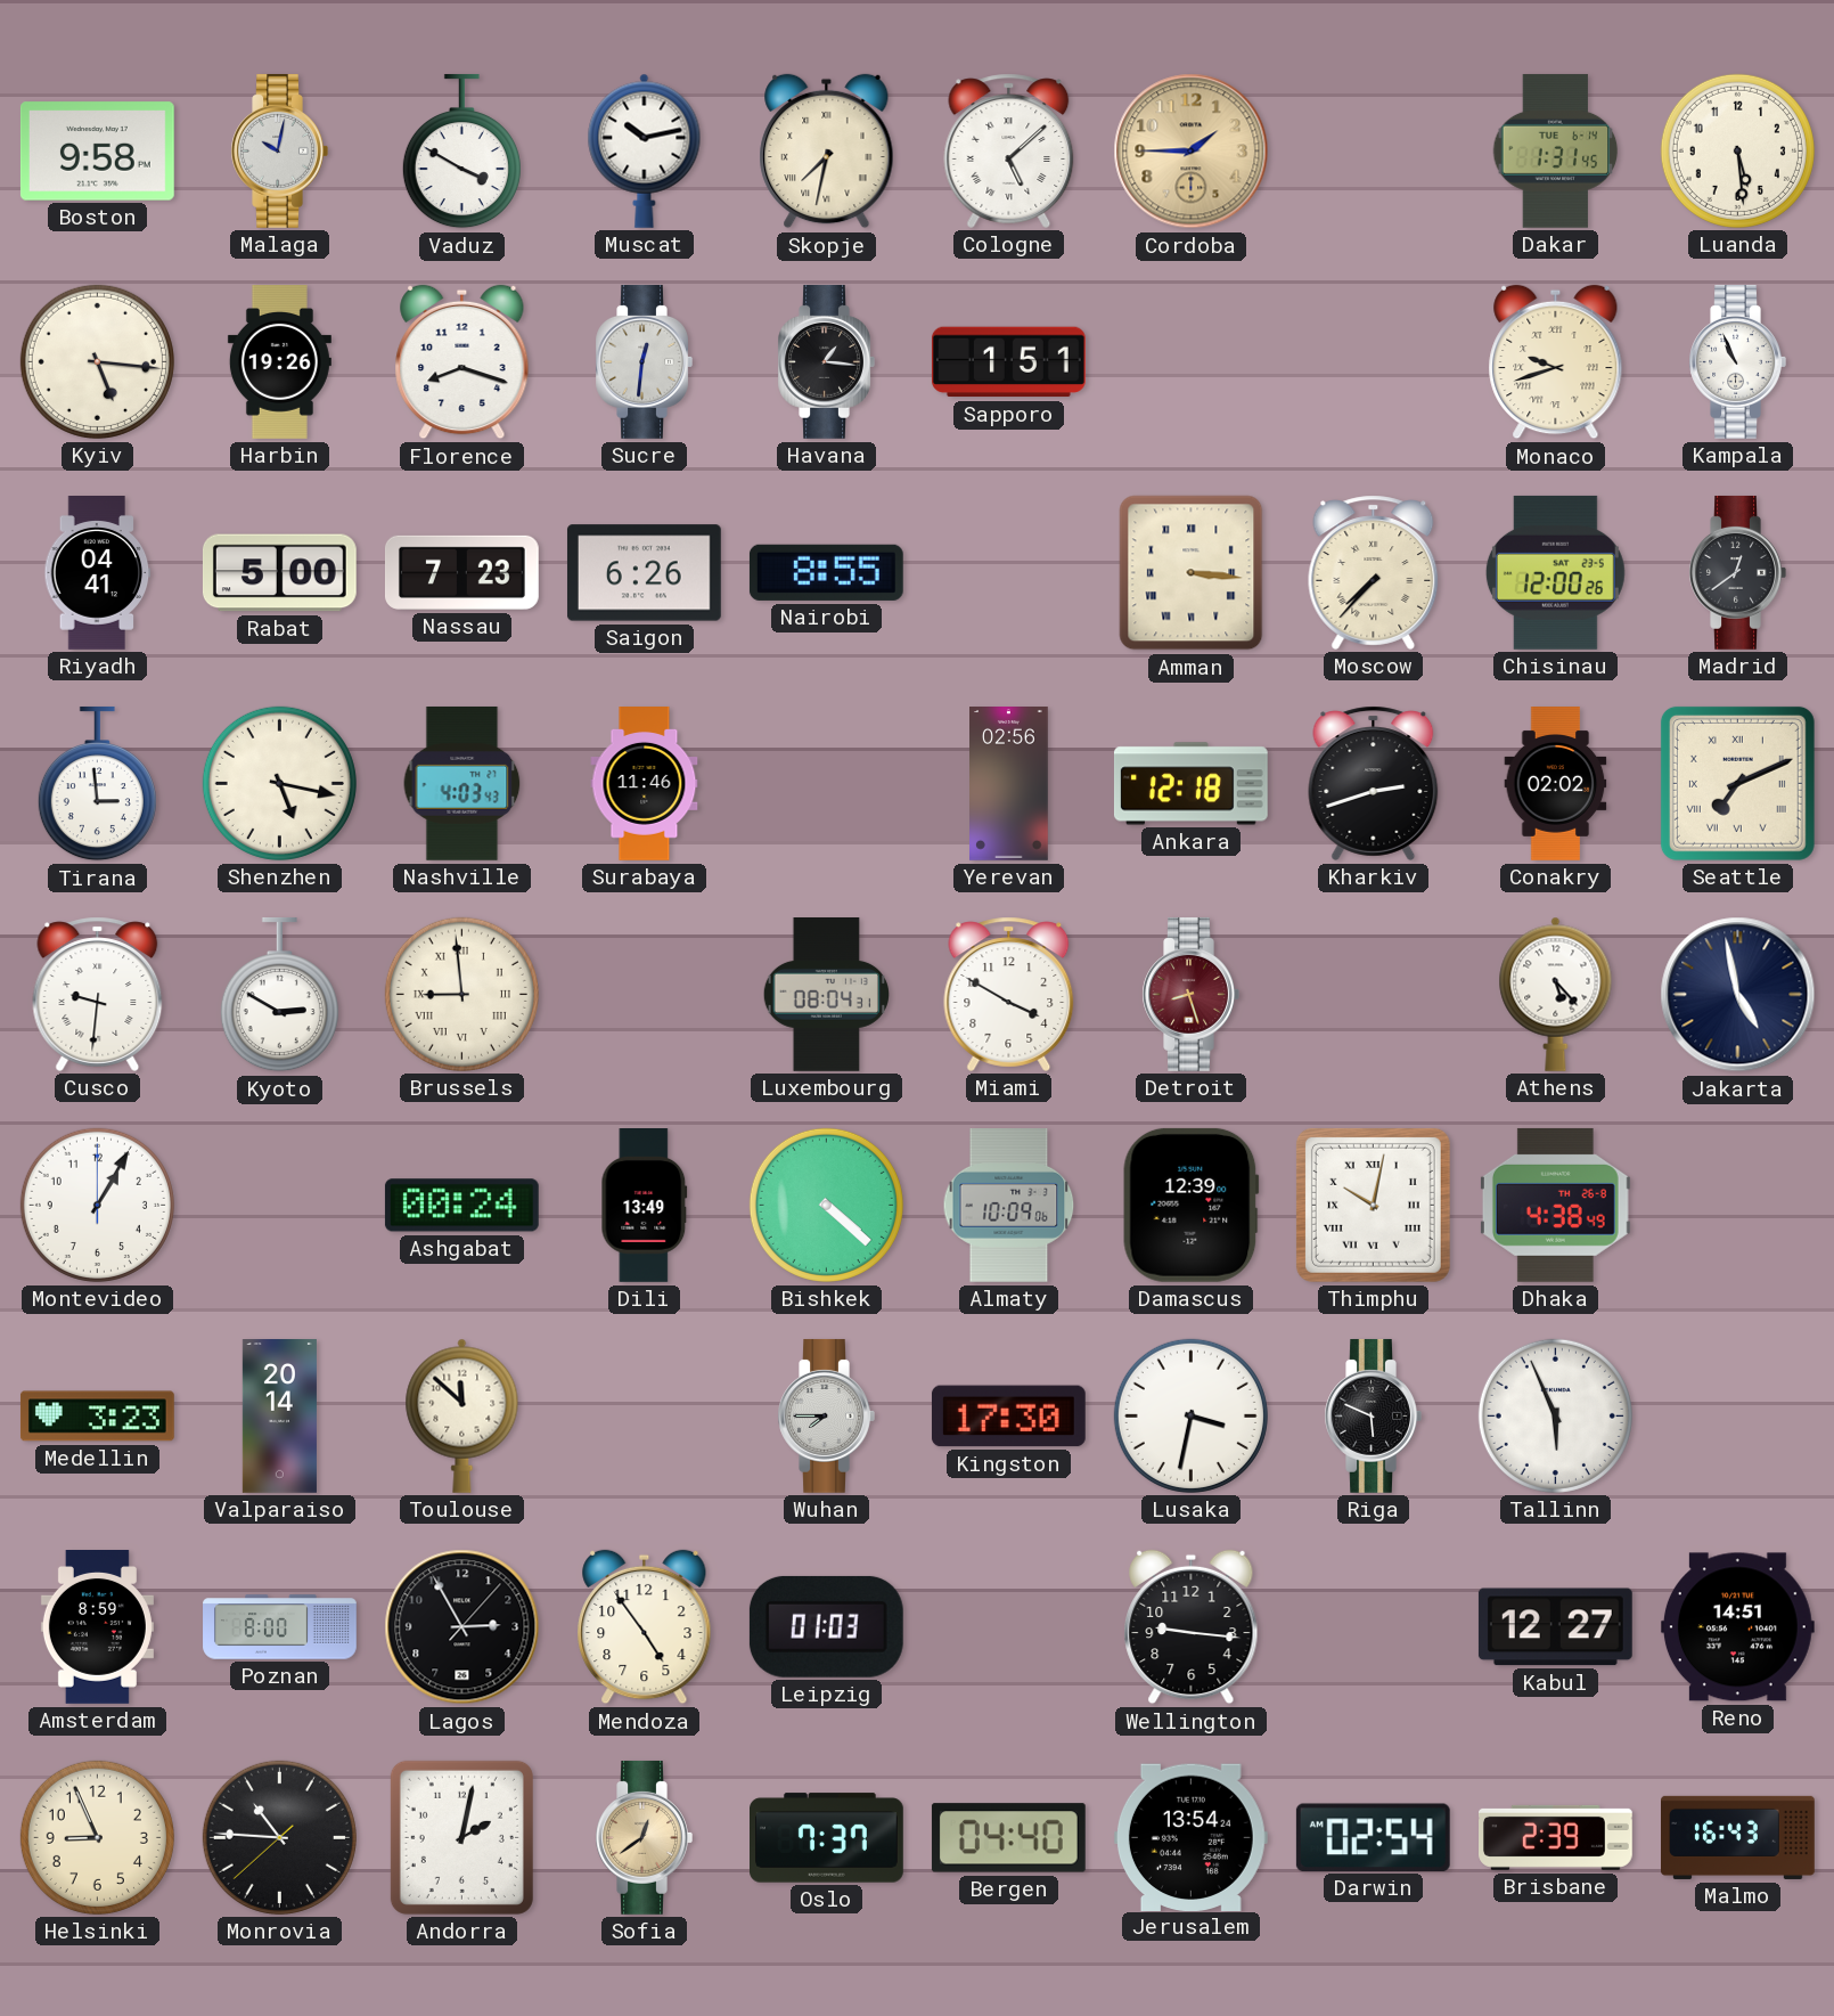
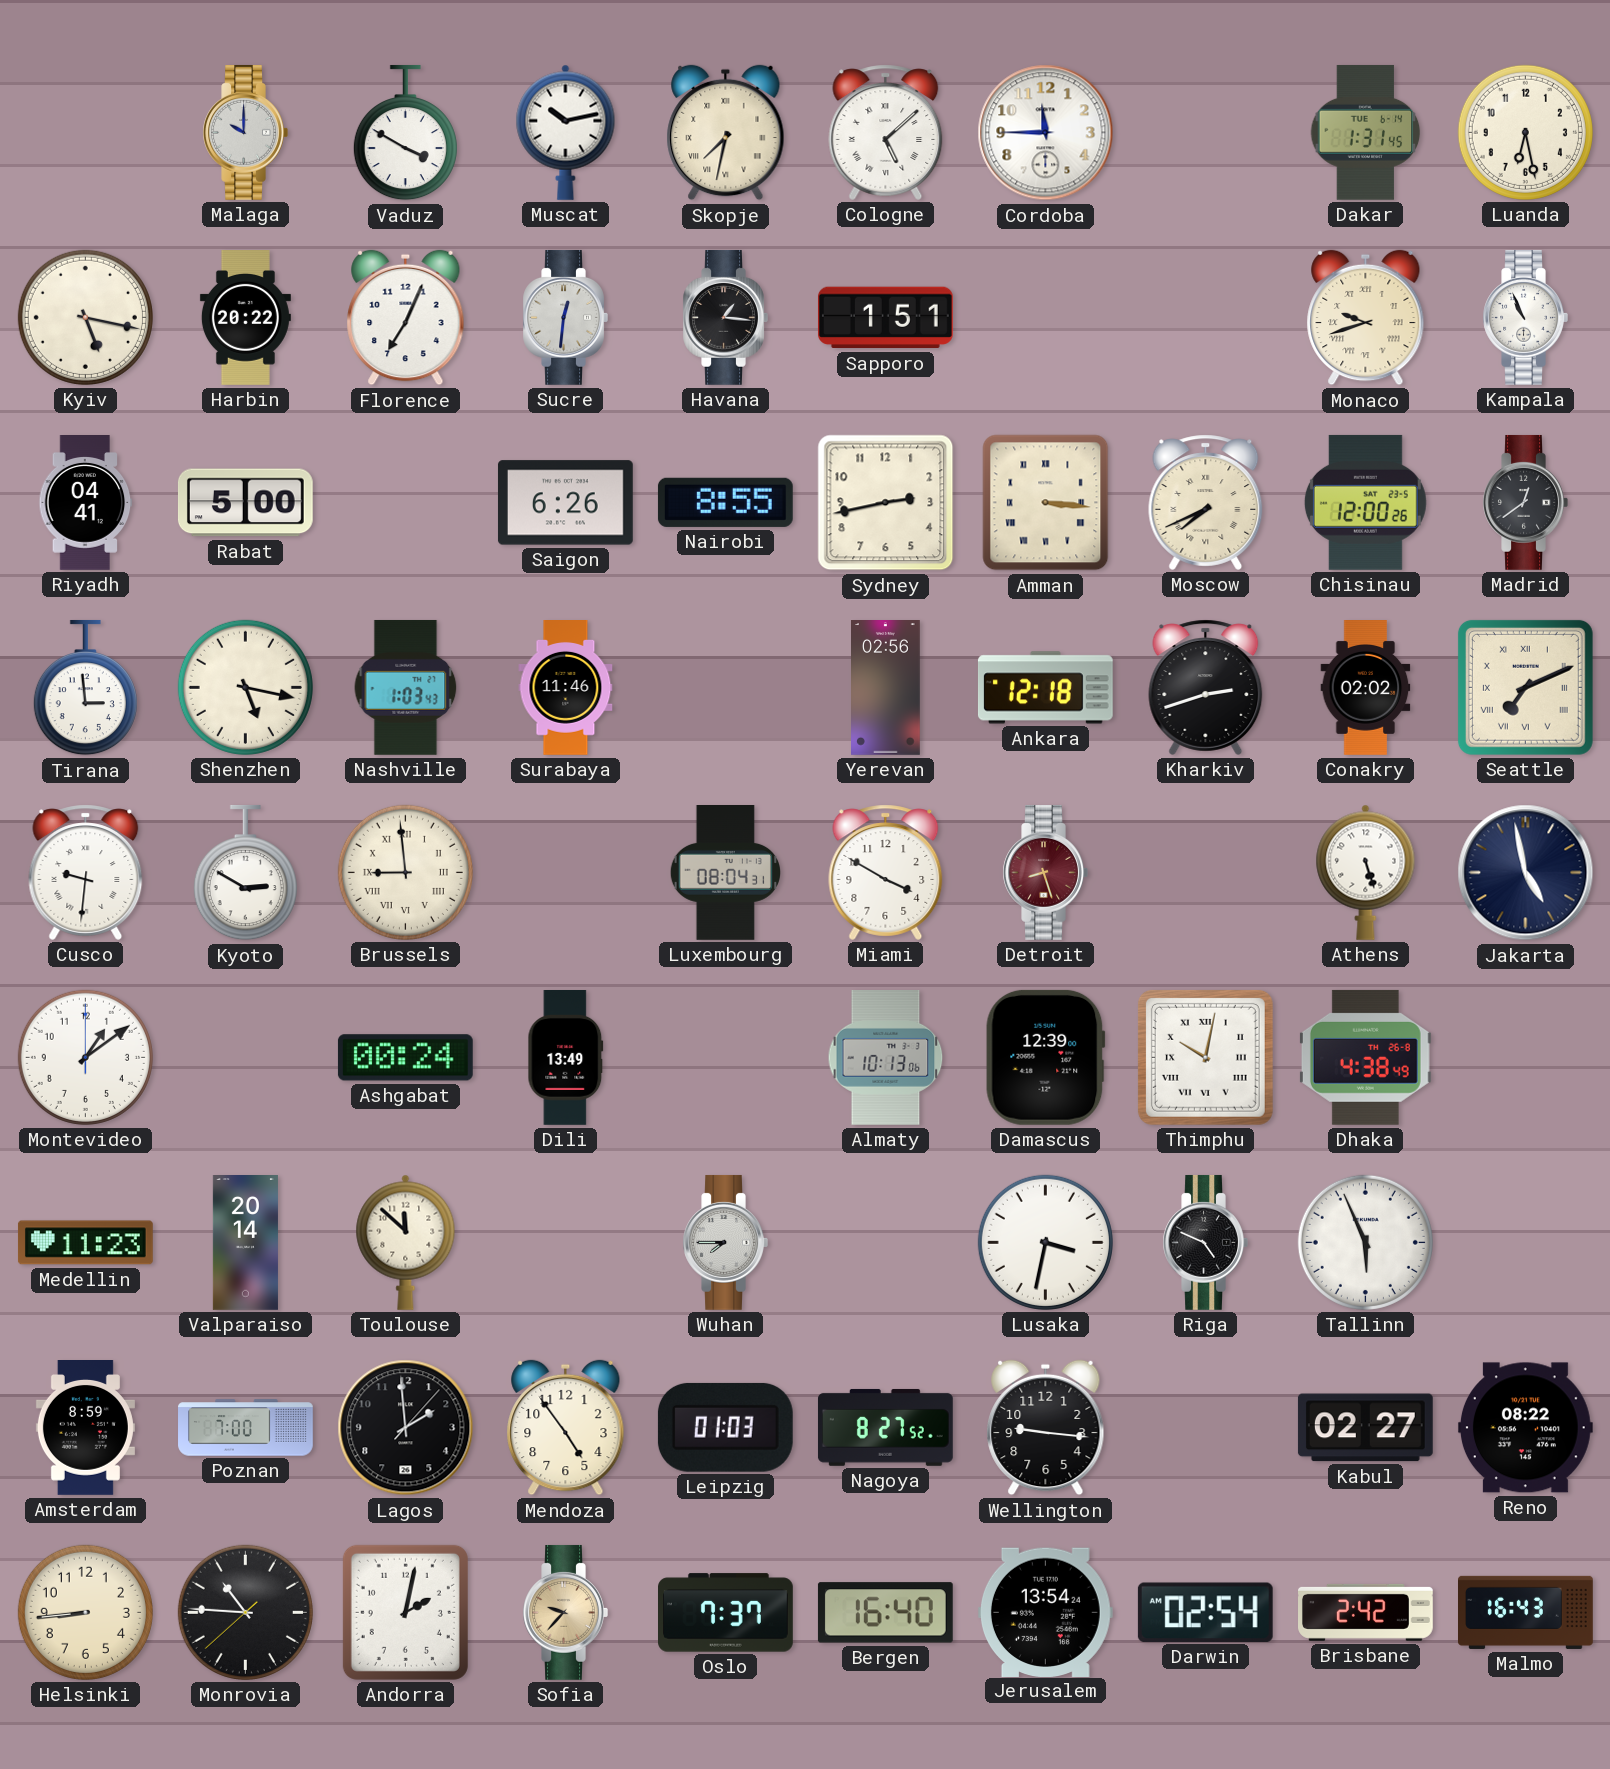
Boston: 9:58 -> none
Malaga: 10:02 -> 10:00
Cordoba: 1:45 -> 11:45
Cordoba dial: champagne -> white
Luanda: 5:29 -> 6:28
Kyiv: 5:16 -> 5:17
Harbin: 19:26 -> 20:22
Florence: 8:18 -> 7:04
Nassau: 7:23 -> none
Sydney: none -> 2:43
Moscow: 7:37 -> 7:41
Nashville: 4:03 -> 1:03
Athens: 5:23 -> 5:27
Montevideo: 1:05 -> 1:09
Bishkek: 4:22 -> none
Almaty: 10:09 -> 10:13
Medellin: 3:23 -> 11:23
Kingston: 17:30 -> none
Riga: 5:49 -> 4:49
Poznan: 8:00 -> 7:00
Lagos: 2:55 -> 1:59
Nagoya: none -> 8:27
Kabul: 12:27 -> 02:27
Reno: 14:51 -> 08:22
Helsinki: 8:56 -> 8:44
Sofia: 12:39 -> 9:37
Bergen: 04:40 -> 16:40
Brisbane: 2:39 -> 2:42
